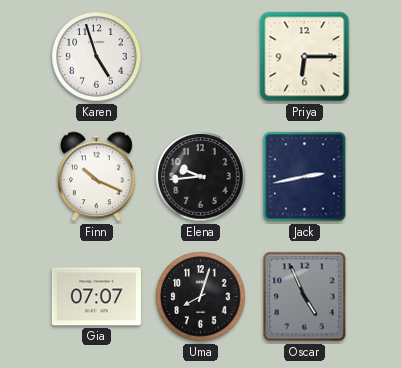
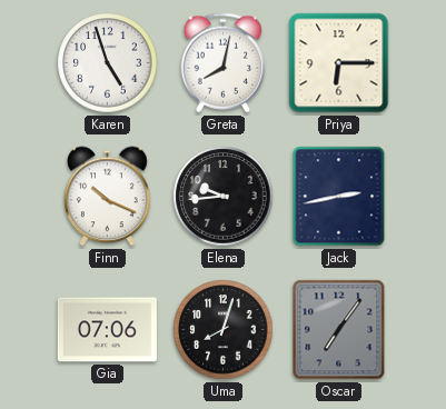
Greta: none -> 8:02
Gia: 07:07 -> 07:06
Oscar: 4:56 -> 7:06
